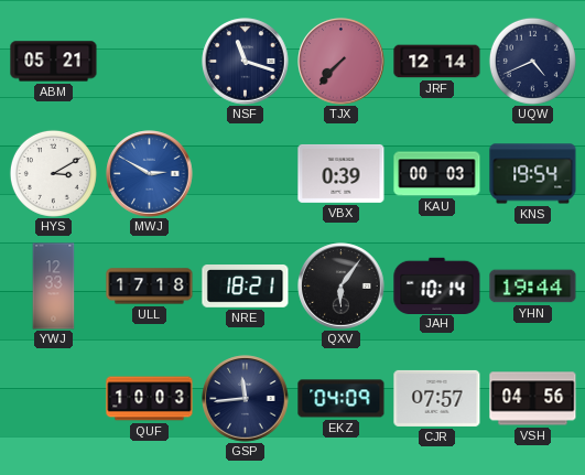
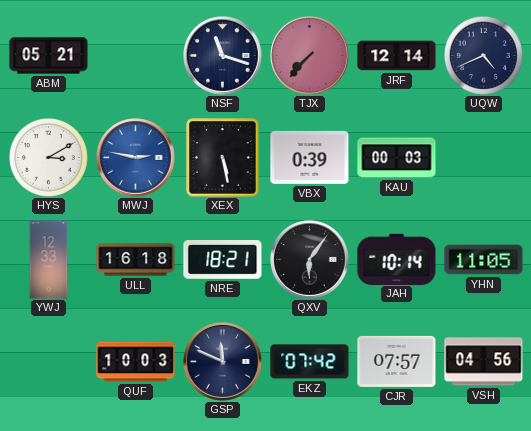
MWJ: 2:50 -> 2:47
XEX: none -> 5:28
KNS: 19:54 -> none
ULL: 17:18 -> 16:18
YHN: 19:44 -> 11:05
GSP: 11:44 -> 11:49
EKZ: 04:09 -> 07:42
